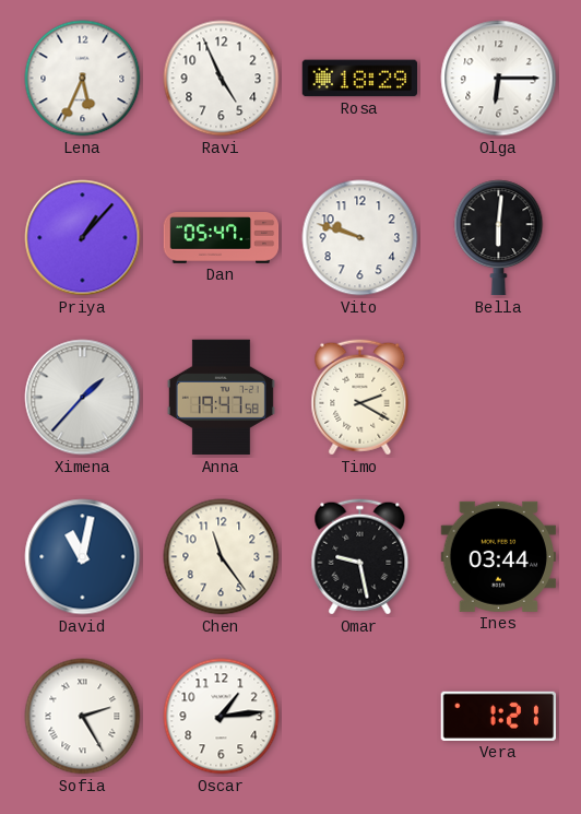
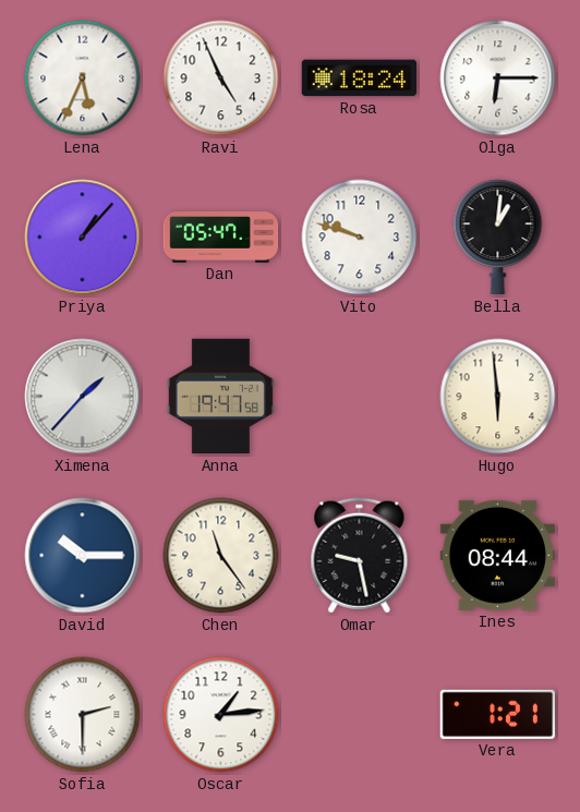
Rosa: 18:29 -> 18:24
Bella: 6:01 -> 1:01
Timo: 2:20 -> none
Hugo: none -> 5:59
David: 11:02 -> 10:15
Ines: 03:44 -> 08:44
Sofia: 2:25 -> 2:30
